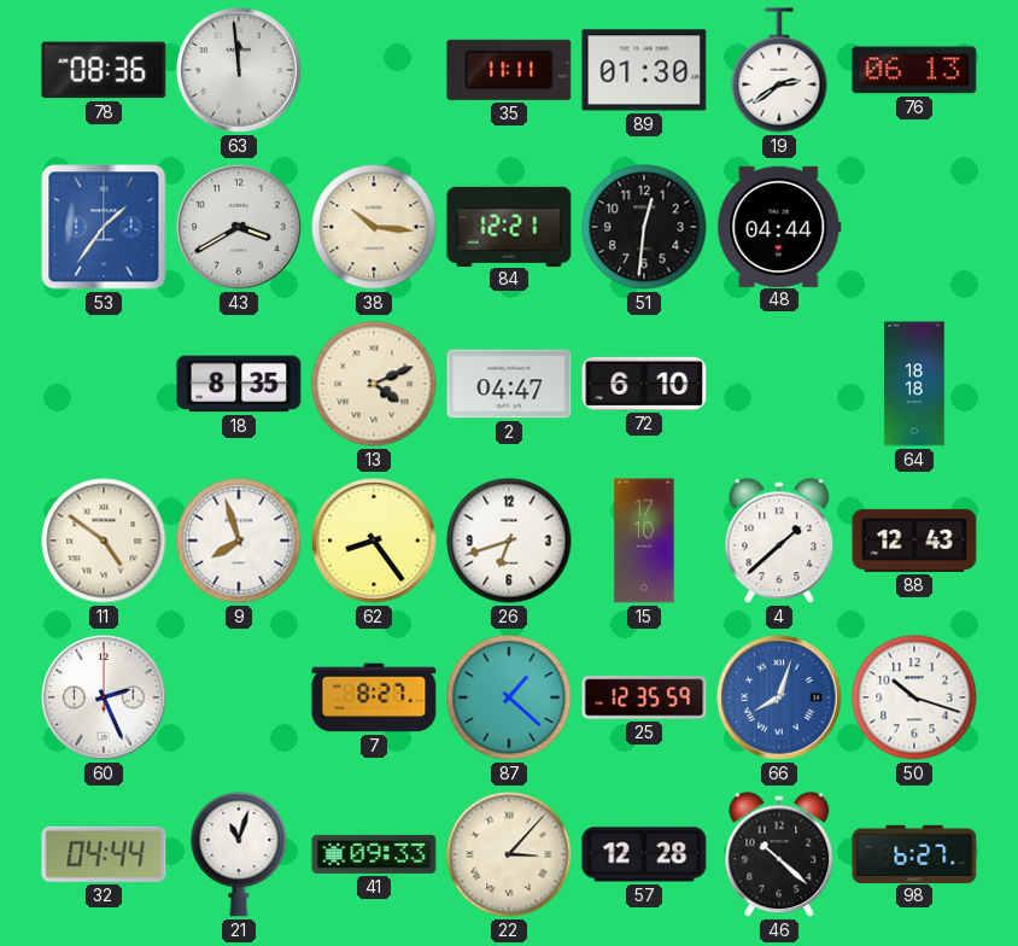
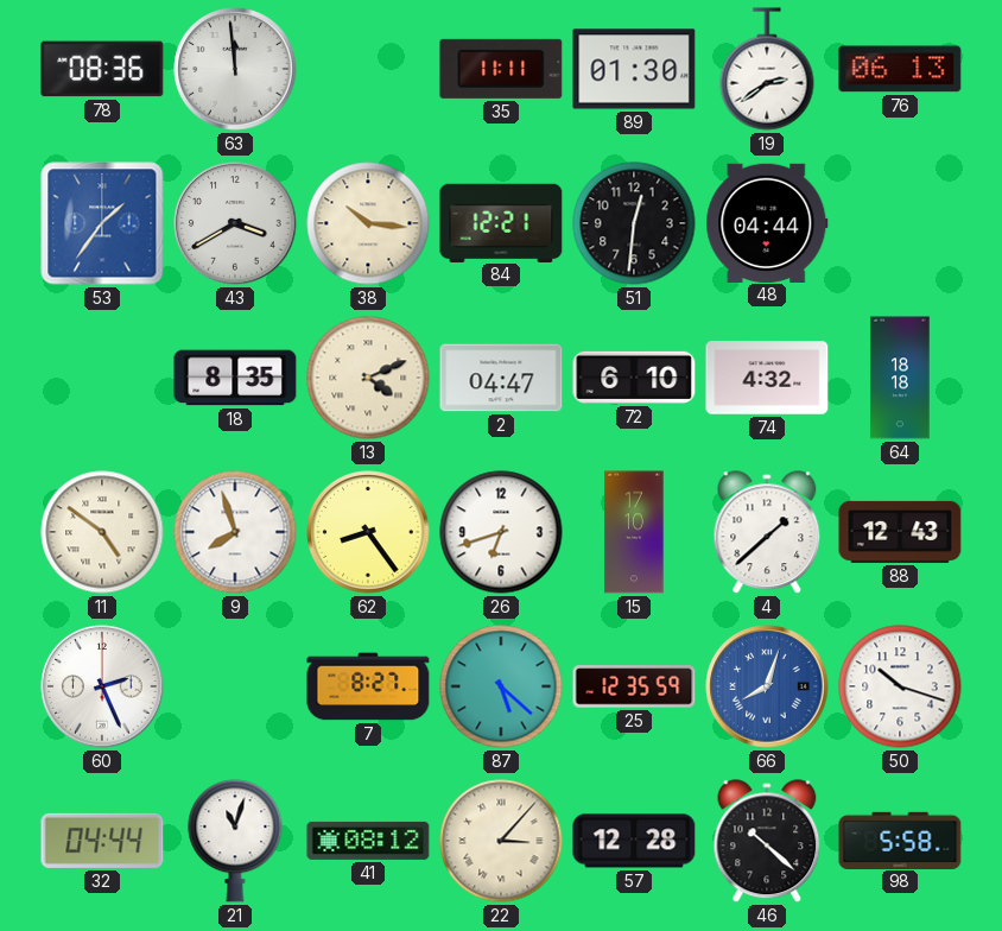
74: none -> 4:32
87: 1:22 -> 5:22
41: 09:33 -> 08:12
98: 6:27 -> 5:58
